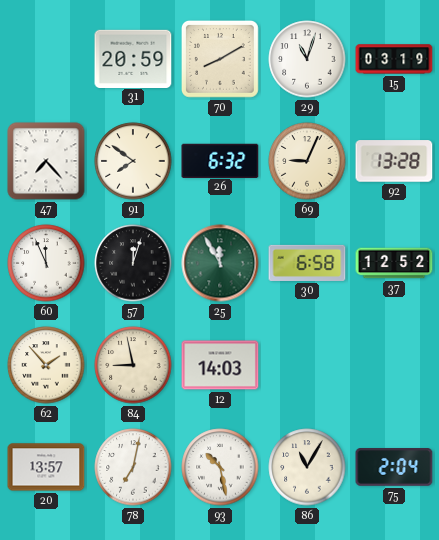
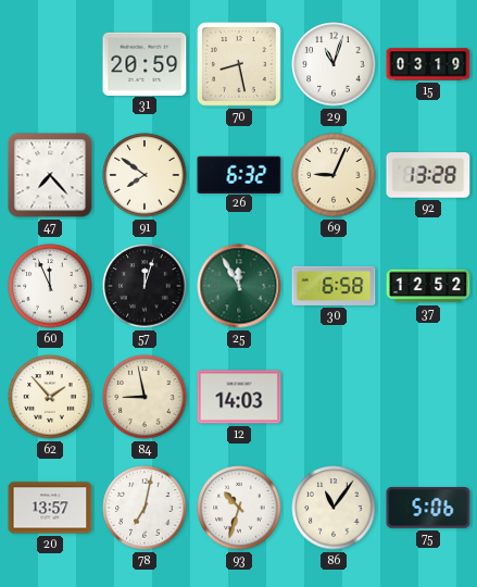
70: 8:10 -> 8:28
93: 10:28 -> 10:33
86: 11:05 -> 11:06
75: 2:04 -> 5:06
